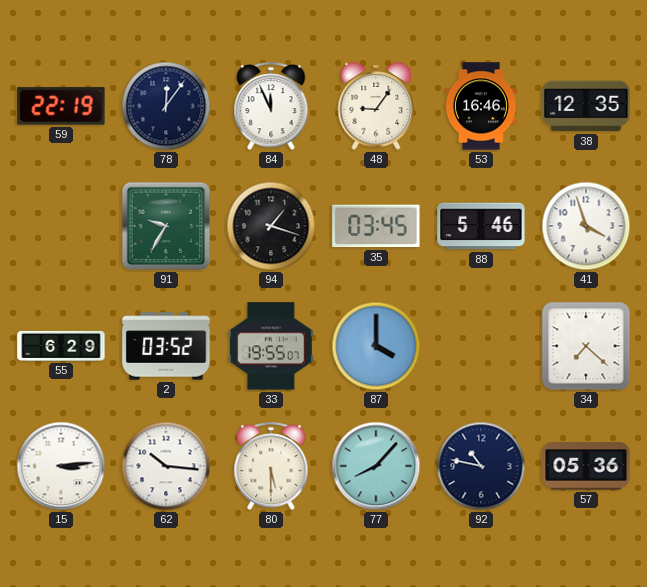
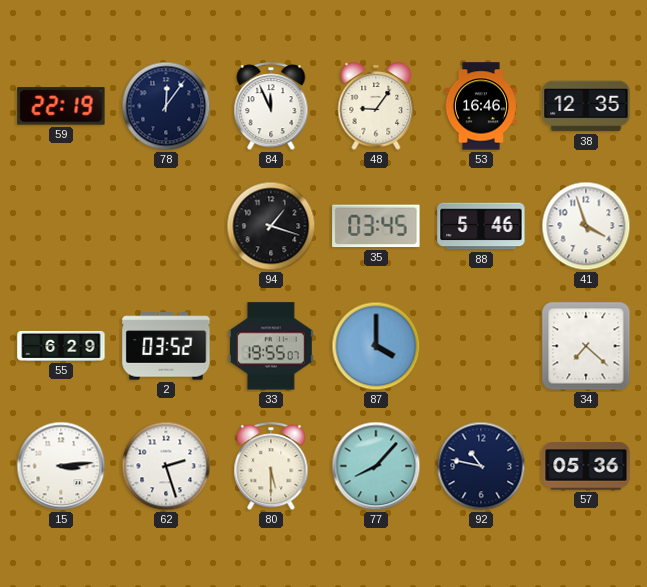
91: 9:35 -> none
62: 10:16 -> 2:27
